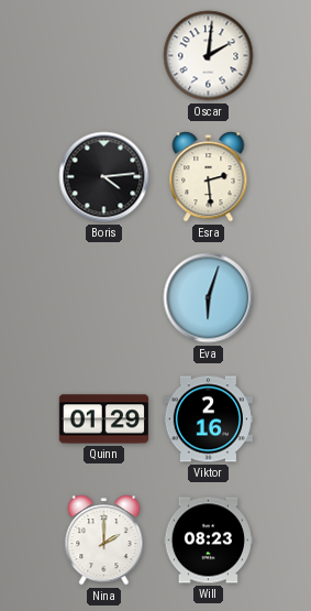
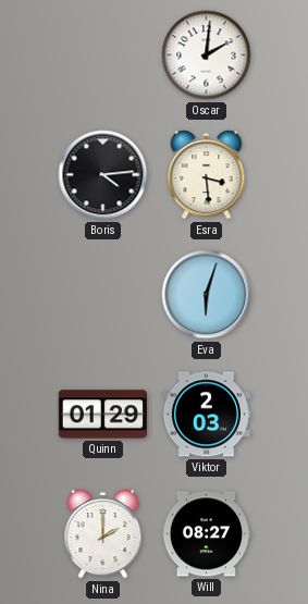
Esra: 2:29 -> 3:29
Viktor: 2:16 -> 2:03
Will: 08:23 -> 08:27
